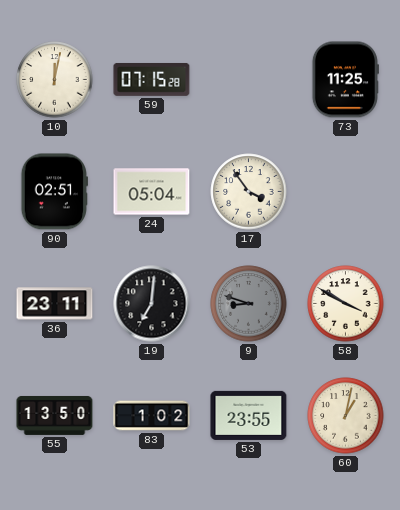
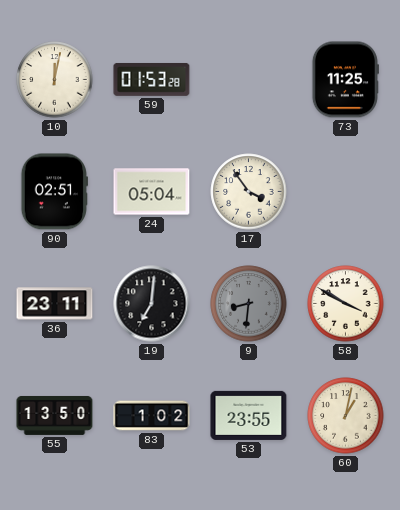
59: 07:15 -> 01:53
9: 8:48 -> 8:31
